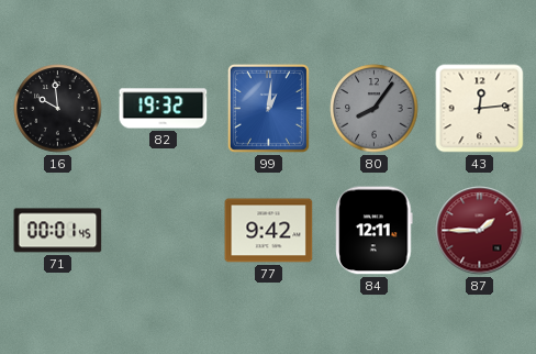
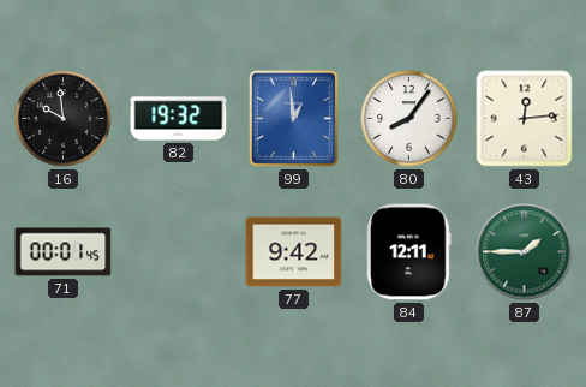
99: 1:01 -> 12:59
80 dial: grey -> white
87 dial: burgundy -> green
